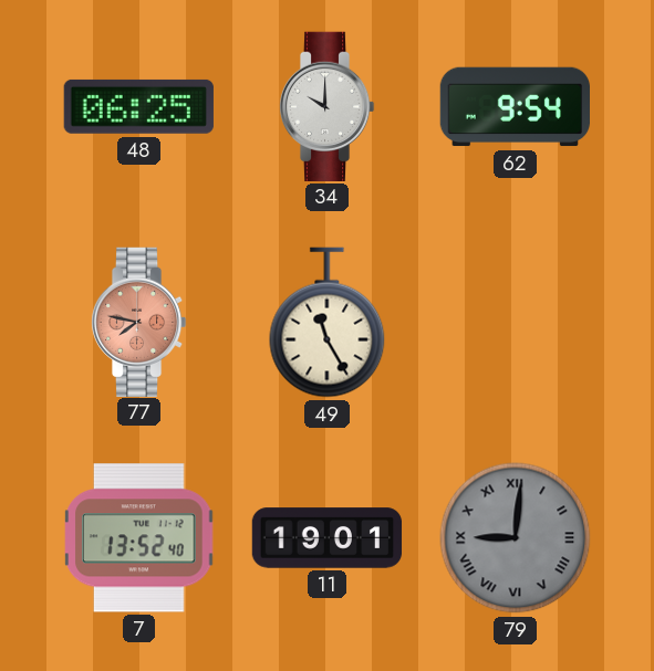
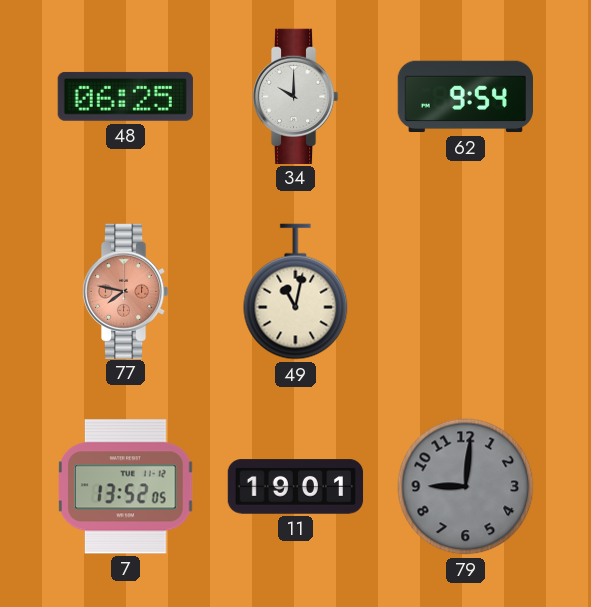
49: 11:25 -> 11:02
7: 13:52:40 -> 13:52:05
79 numerals: Roman -> Arabic
